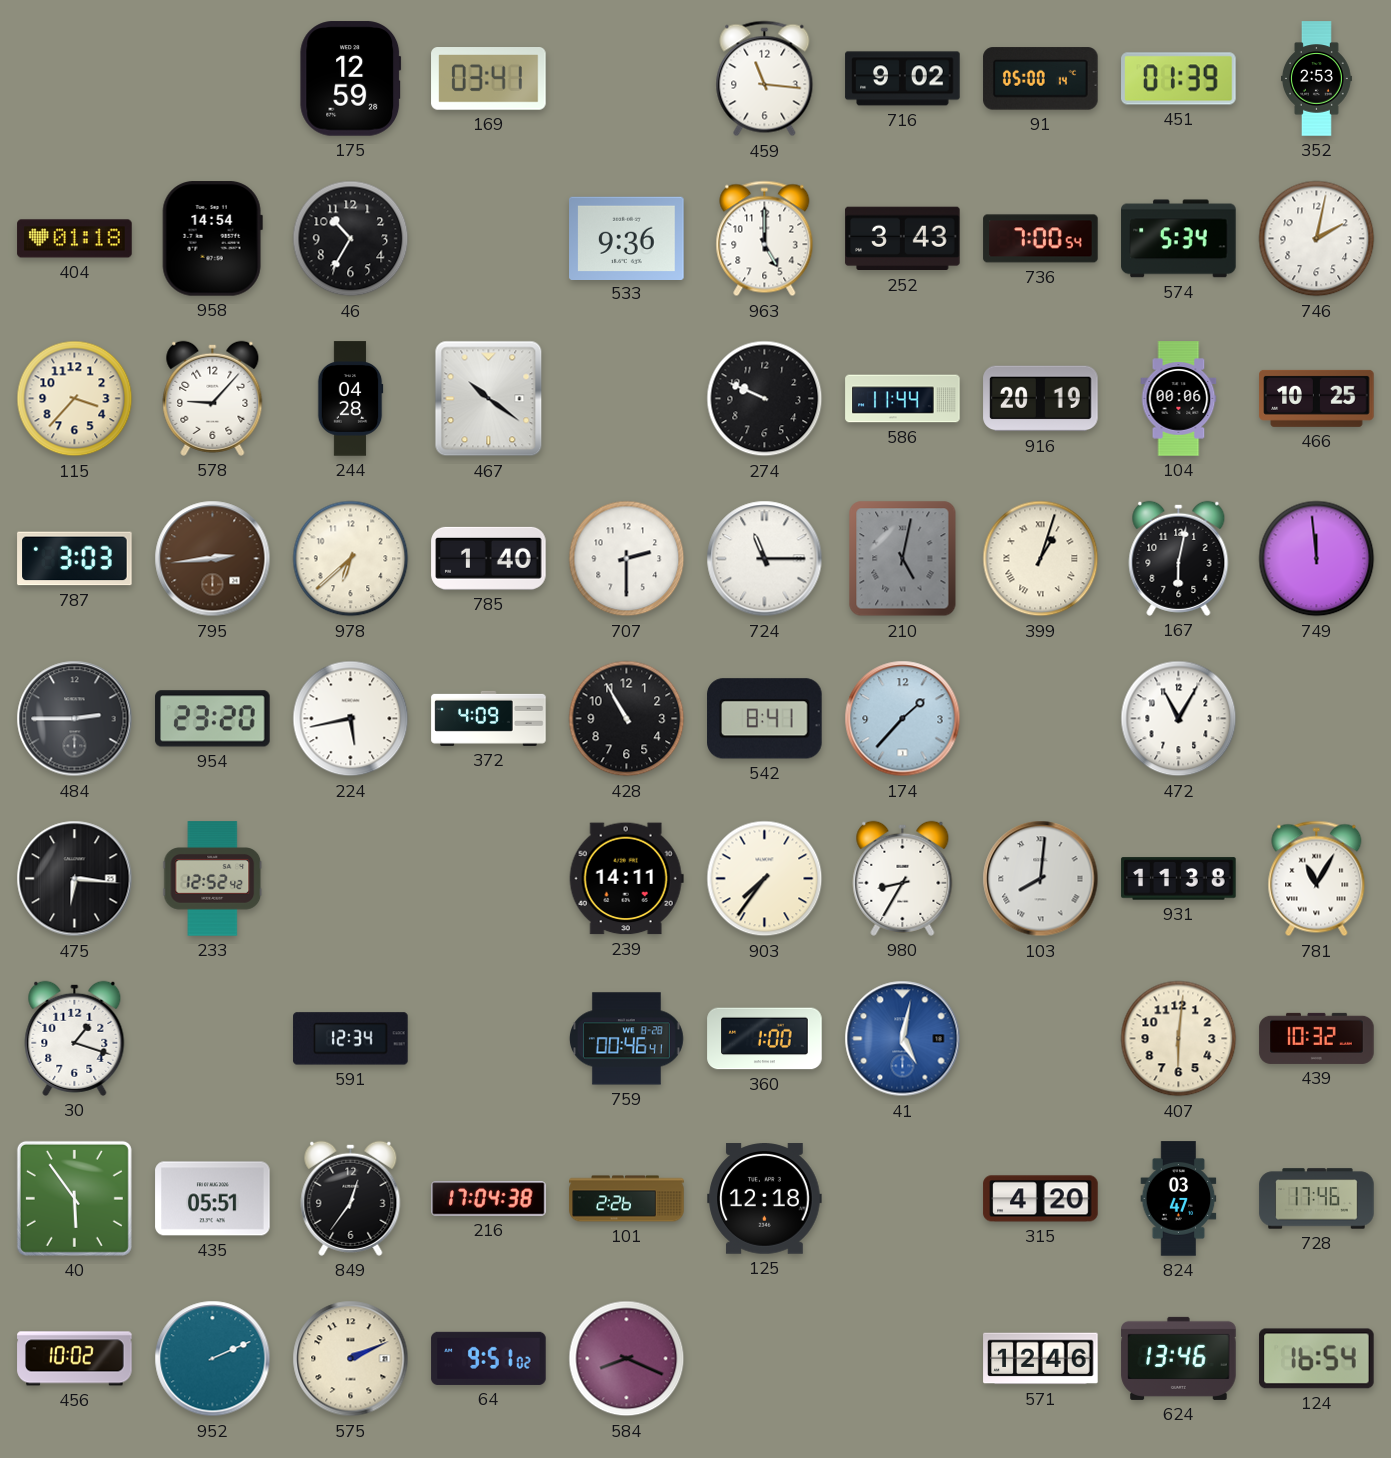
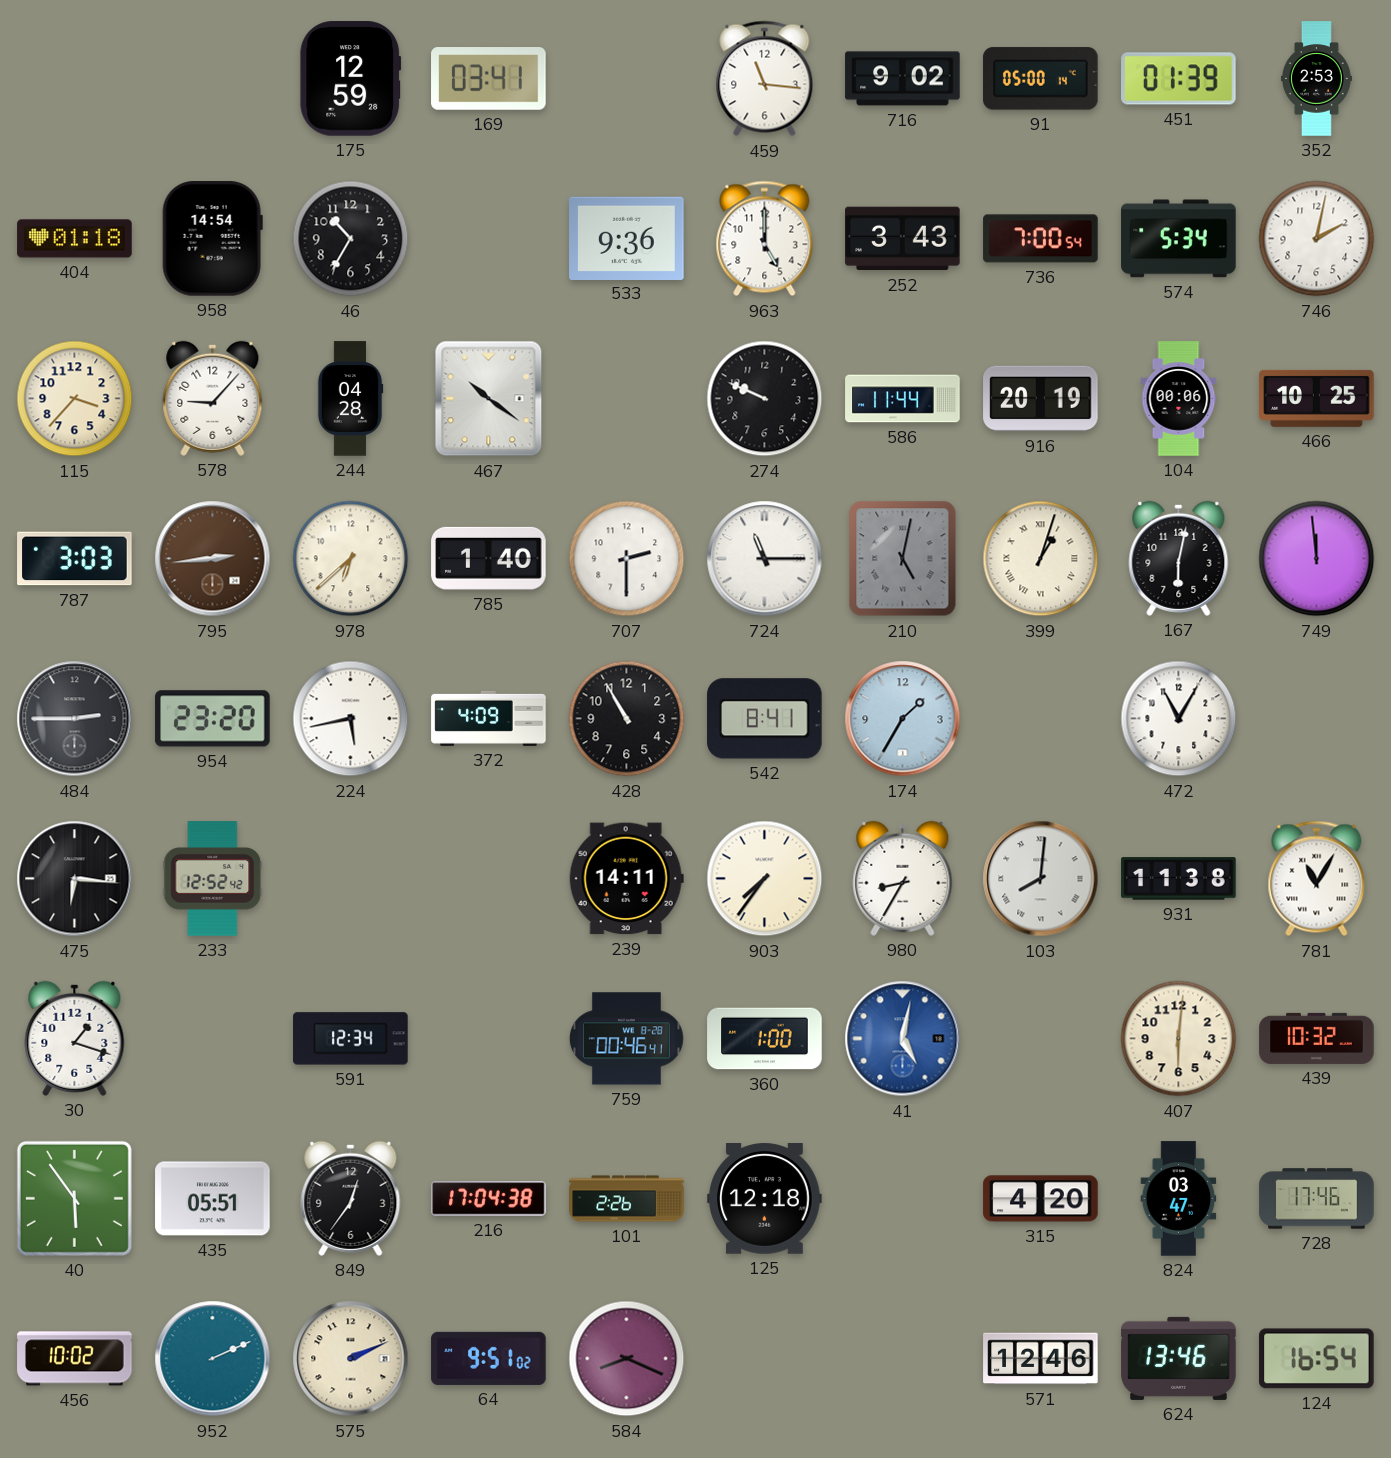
174: 1:37 -> 1:35
